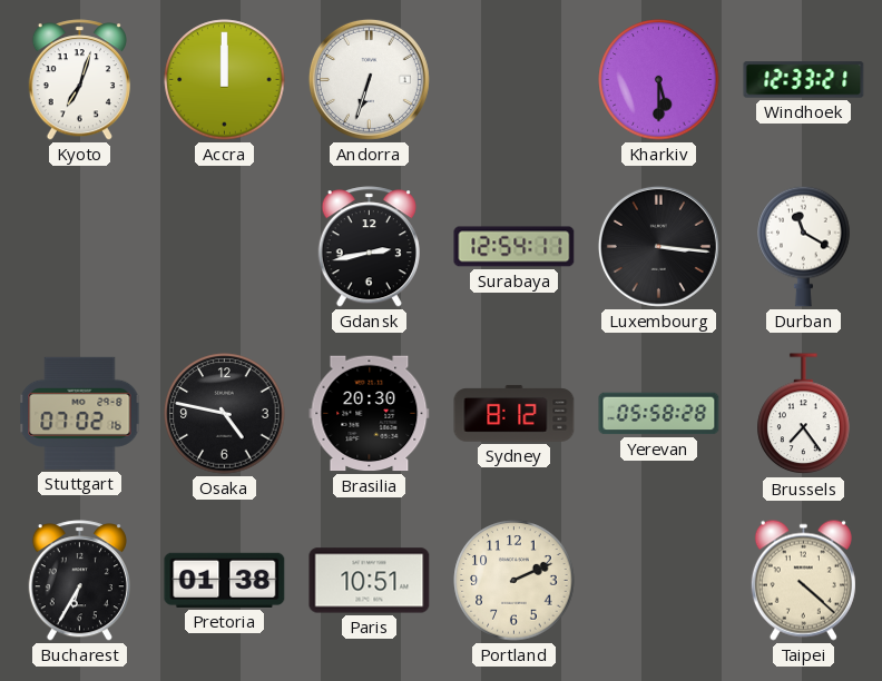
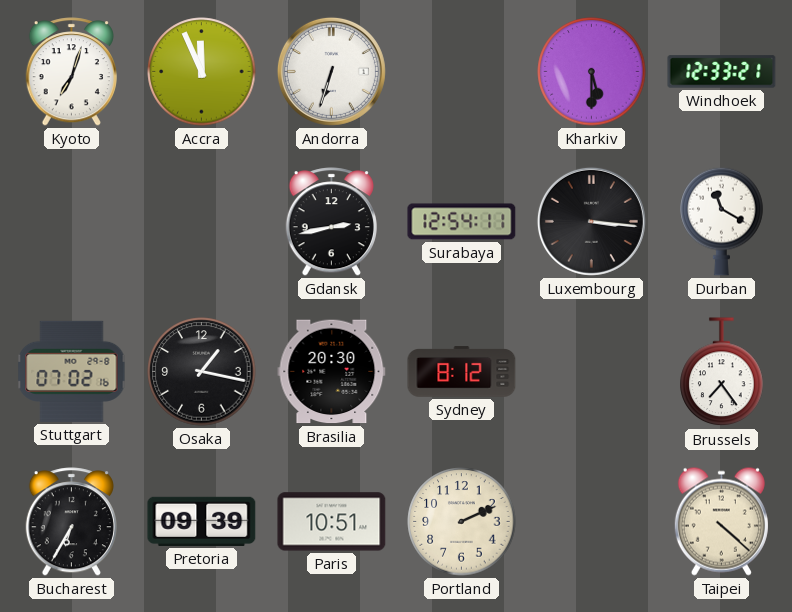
Accra: 12:00 -> 11:56
Osaka: 4:47 -> 1:17
Yerevan: 05:58 -> none
Pretoria: 01:38 -> 09:39
